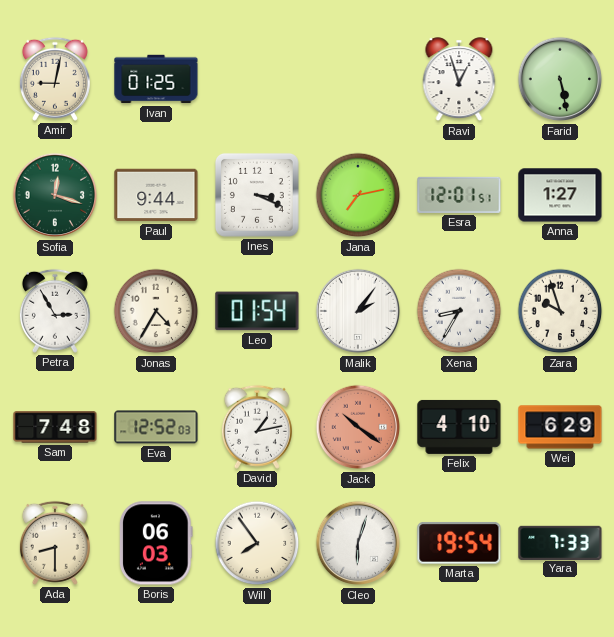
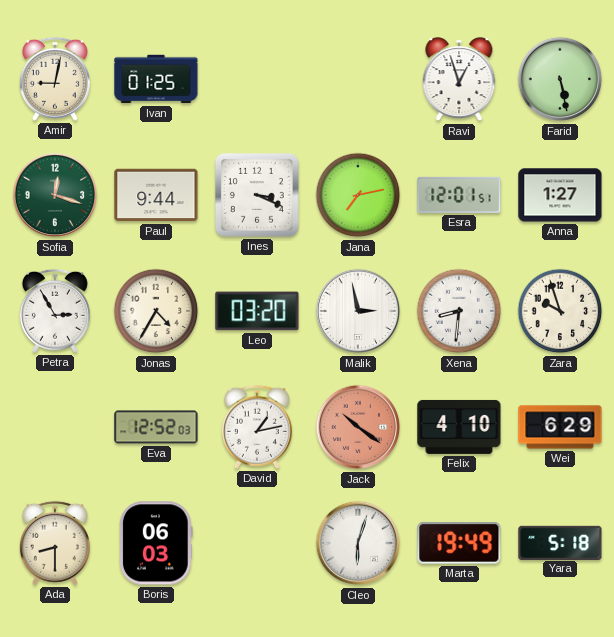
Leo: 01:54 -> 03:20
Malik: 2:06 -> 2:58
Xena: 8:35 -> 8:31
Sam: 7:48 -> none
Will: 7:54 -> none
Marta: 19:54 -> 19:49
Yara: 7:33 -> 5:18
